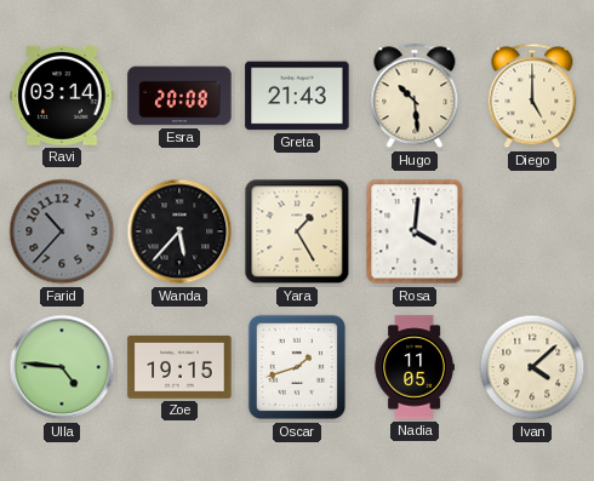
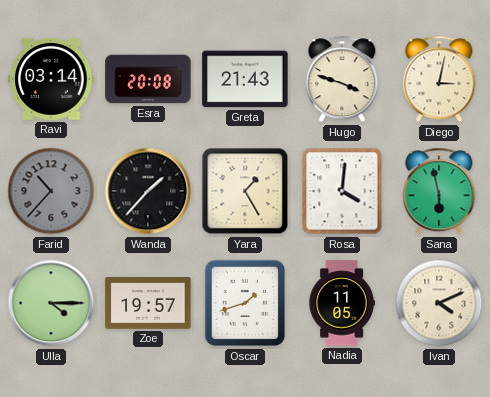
Hugo: 10:29 -> 3:48
Diego: 5:00 -> 3:02
Wanda: 5:37 -> 1:37
Sana: none -> 5:58
Ulla: 4:46 -> 4:15
Zoe: 19:15 -> 19:57
Ivan: 4:08 -> 4:11
